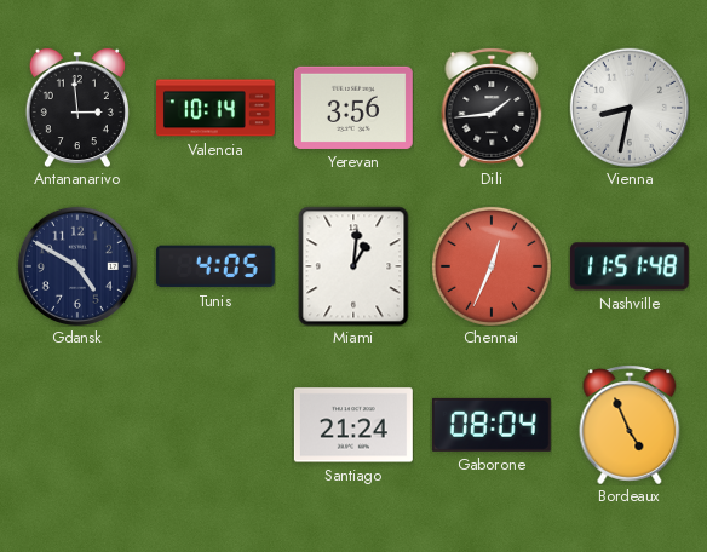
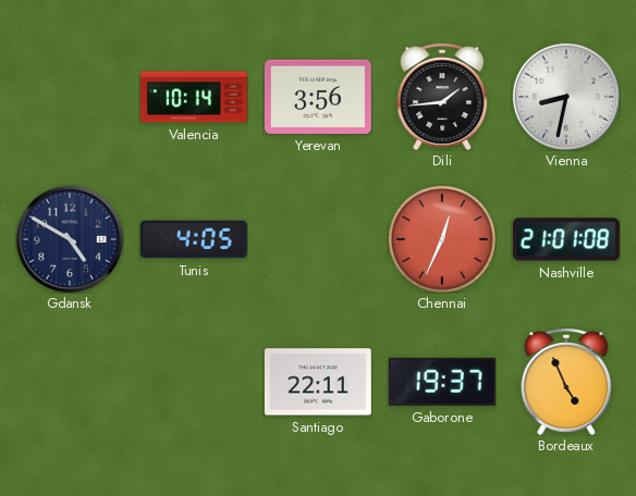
Antananarivo: 2:59 -> none
Miami: 1:01 -> none
Nashville: 11:51 -> 21:01
Santiago: 21:24 -> 22:11
Gaborone: 08:04 -> 19:37
